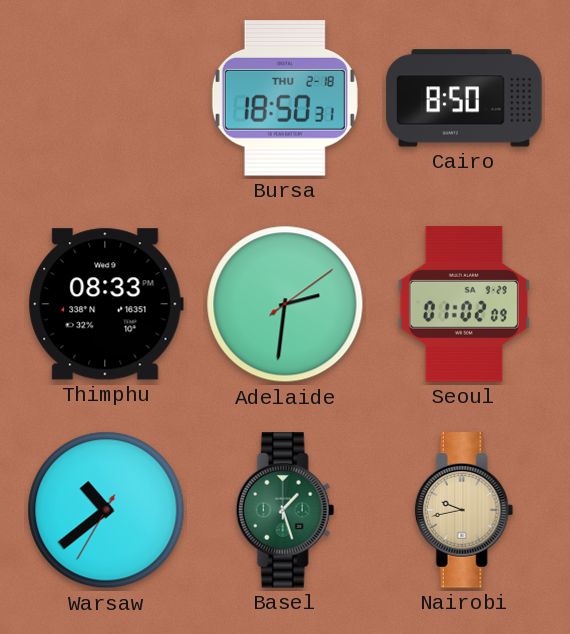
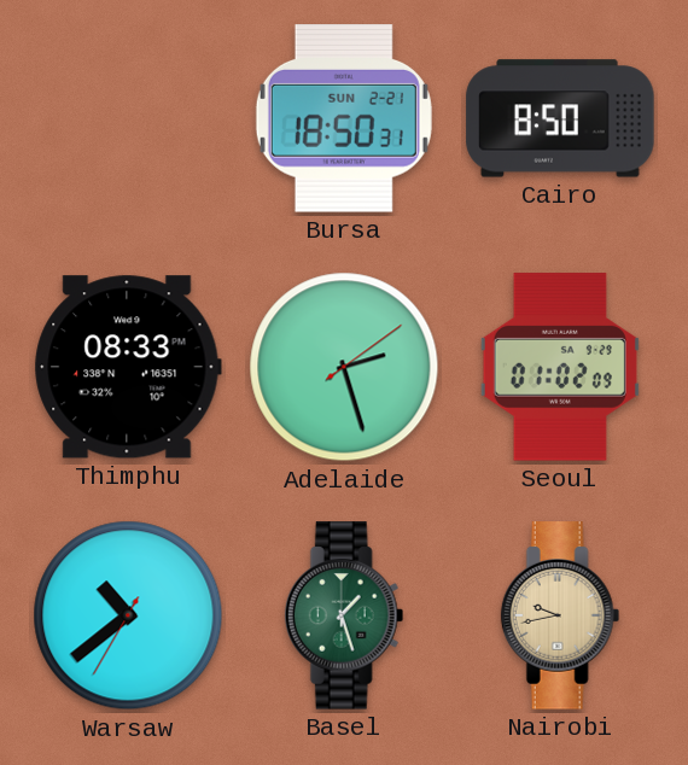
Bursa date: THU 2-18 -> SUN 2-21
Adelaide: 2:31 -> 2:27
